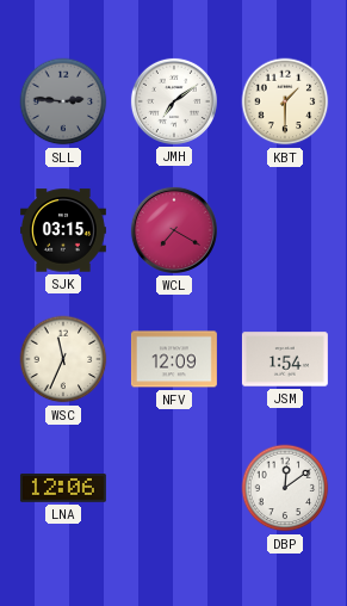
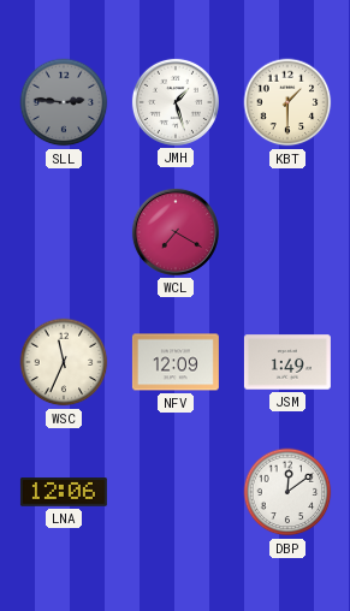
JMH: 7:09 -> 1:27
SJK: 03:15 -> none
JSM: 1:54 -> 1:49
